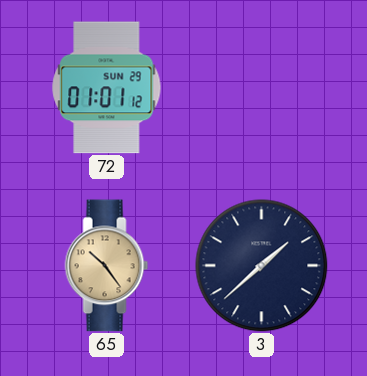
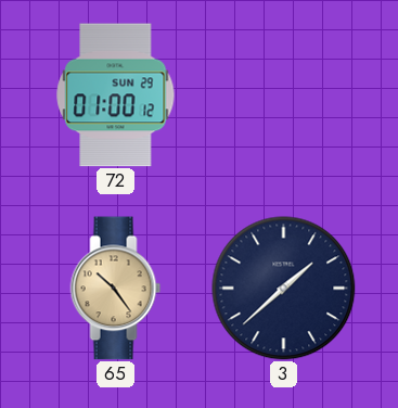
72: 01:01 -> 01:00
